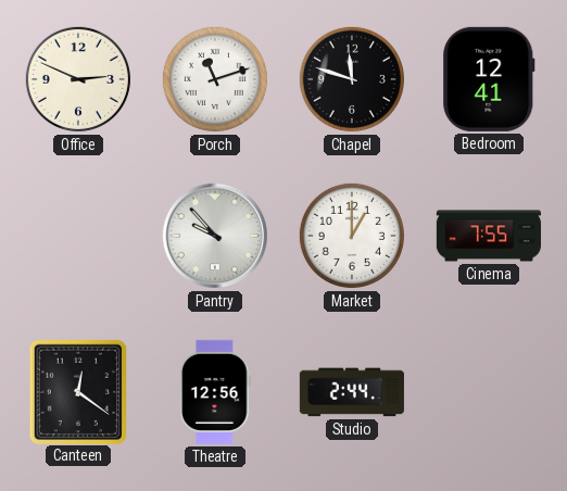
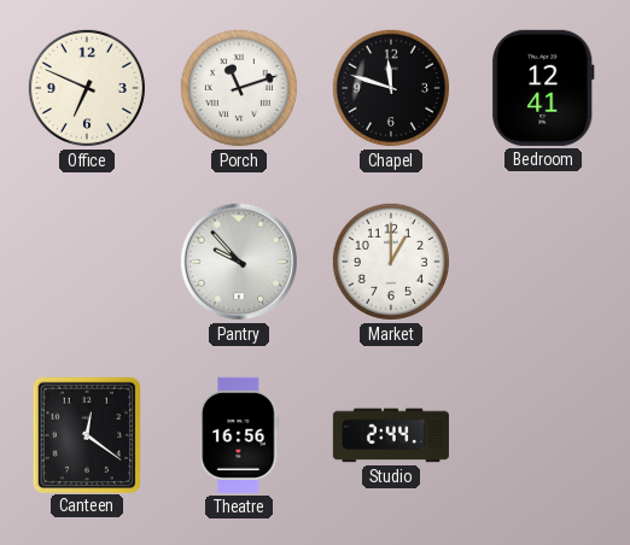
Office: 2:49 -> 6:49
Cinema: 7:55 -> none
Theatre: 12:56 -> 16:56
